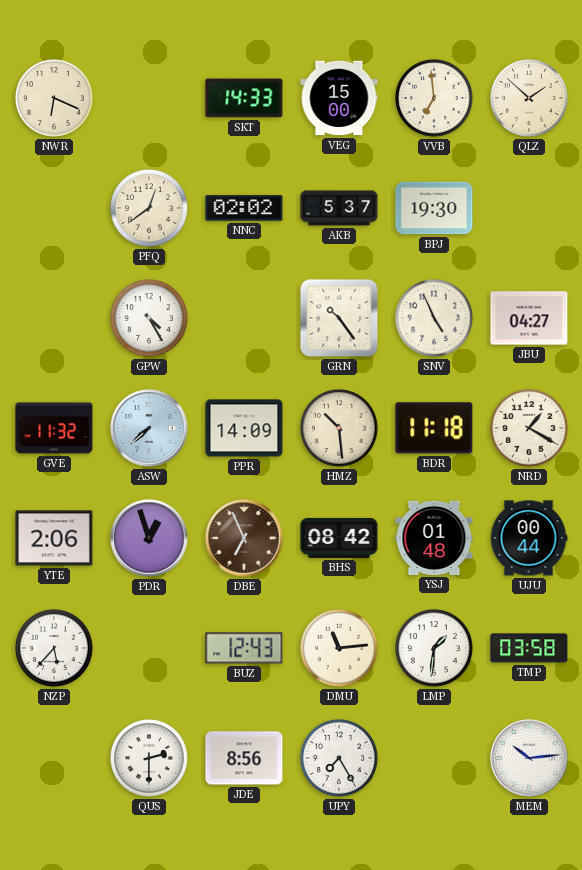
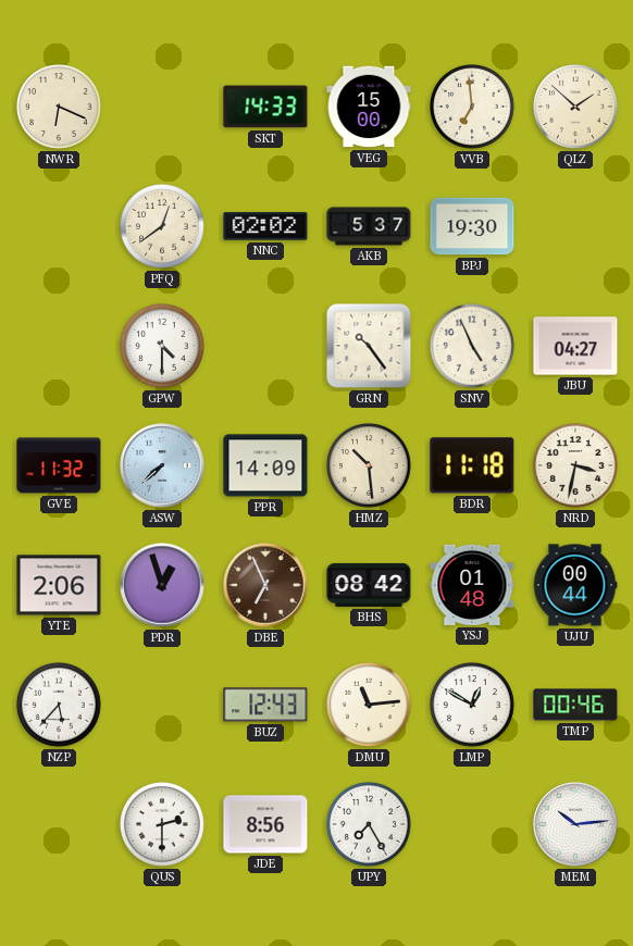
GPW: 4:25 -> 4:30
NRD: 1:20 -> 3:32
LMP: 1:31 -> 12:50
TMP: 03:58 -> 00:46
